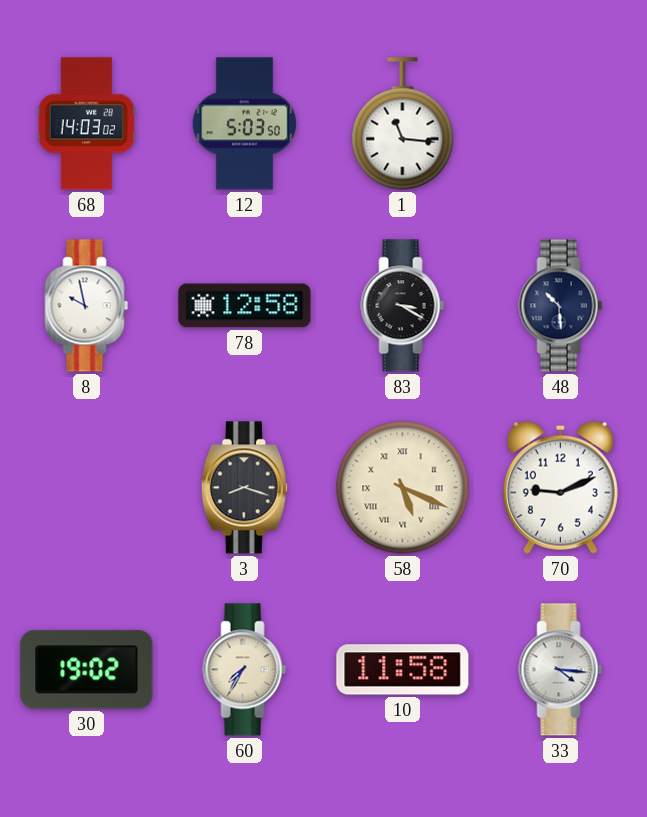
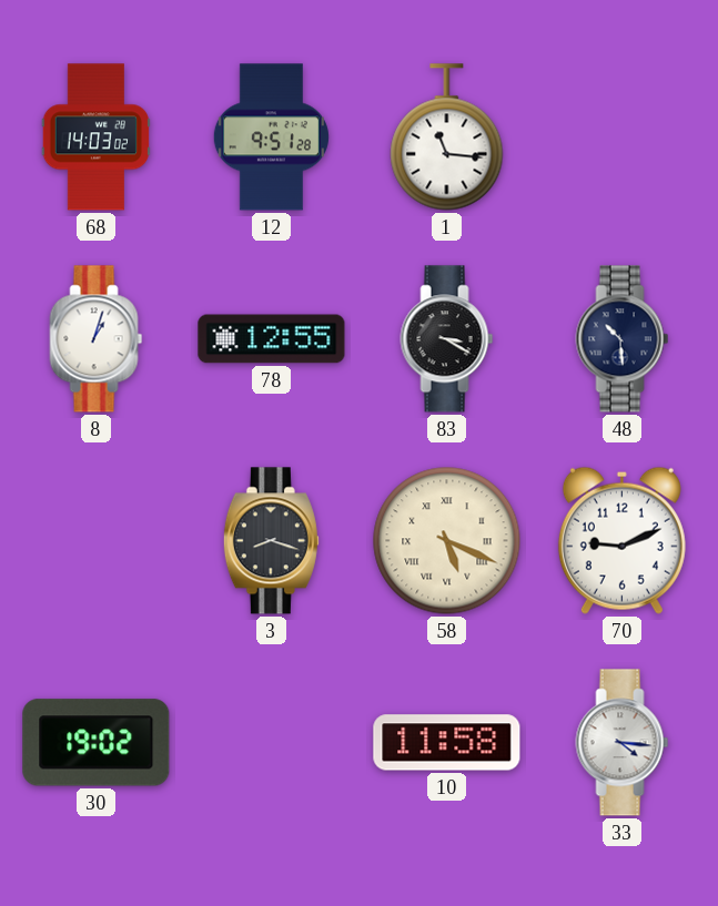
12: 5:03 -> 9:51
8: 9:58 -> 1:03
78: 12:58 -> 12:55
60: 7:35 -> none
